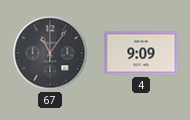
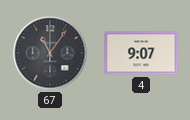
4: 9:09 -> 9:07
